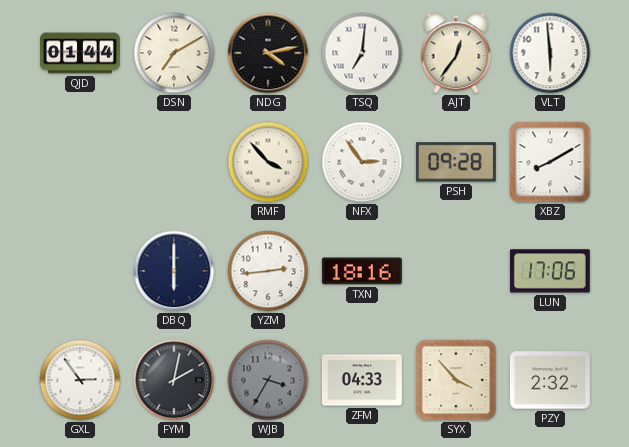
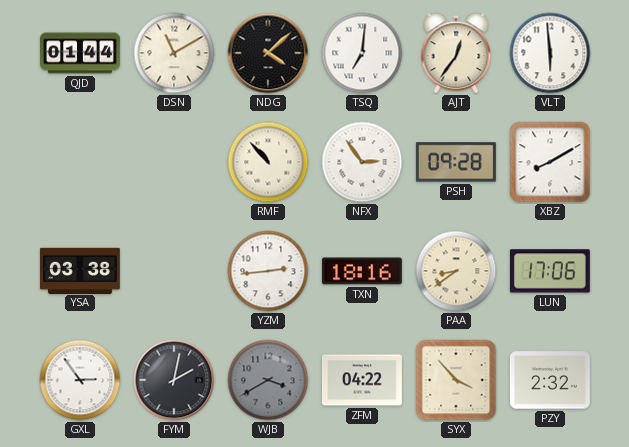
DSN: 7:10 -> 11:10
NDG: 4:13 -> 4:08
RMF: 3:53 -> 10:53
YSA: none -> 03:38
DBQ: 6:00 -> none
PAA: none -> 8:39
WJB: 3:35 -> 3:40
ZFM: 04:33 -> 04:22
